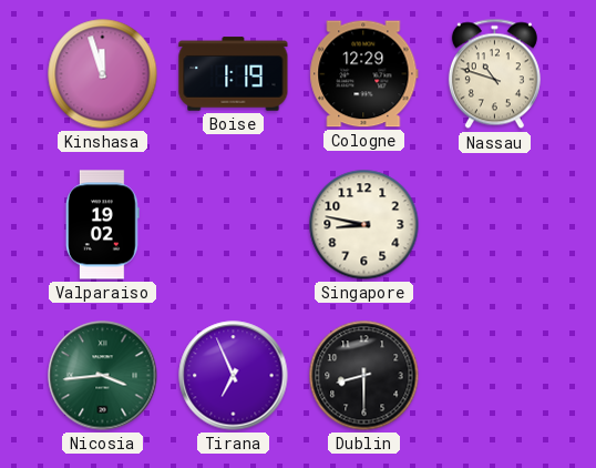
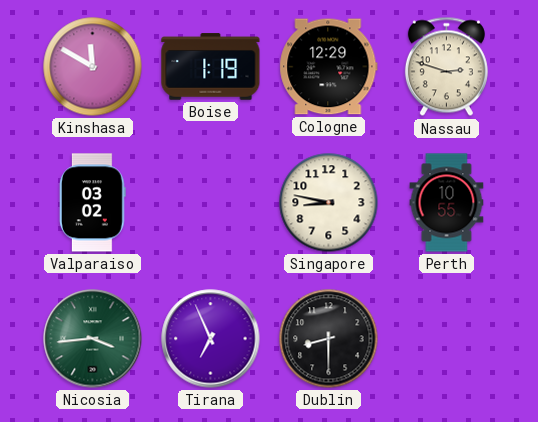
Kinshasa: 11:57 -> 11:50
Nassau: 10:48 -> 2:48
Valparaiso: 19:02 -> 03:02
Perth: none -> 10:55
